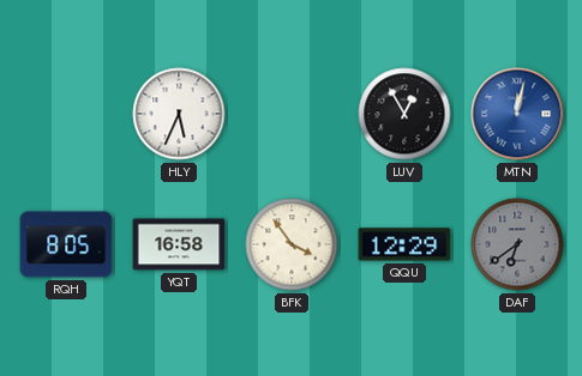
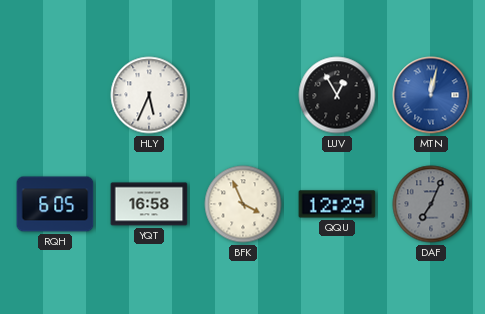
RQH: 8:05 -> 6:05
BFK: 3:54 -> 3:56
DAF: 6:39 -> 7:04
